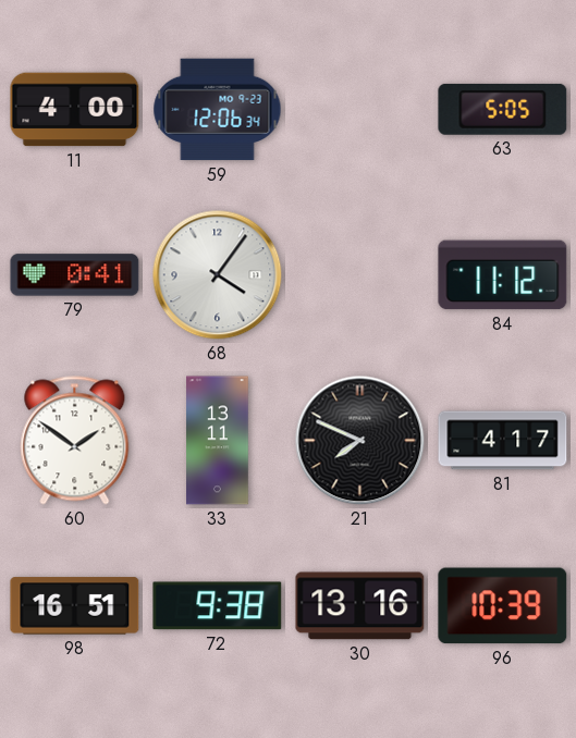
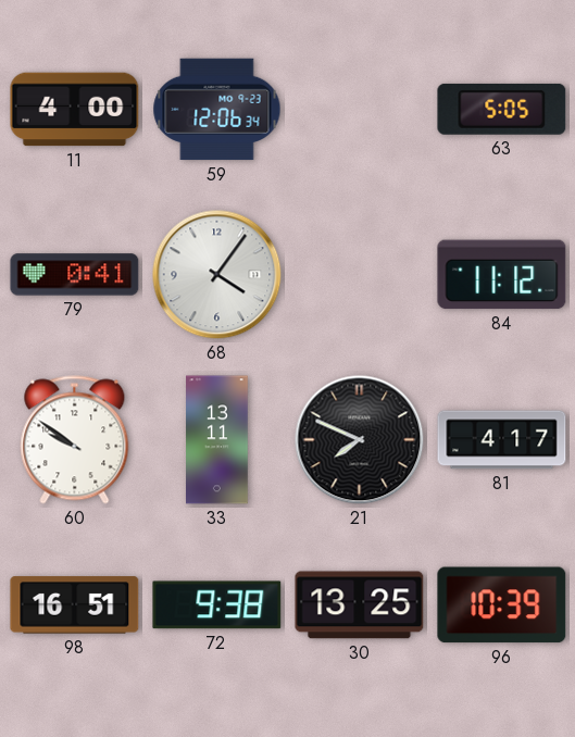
60: 1:51 -> 9:51
30: 13:16 -> 13:25
